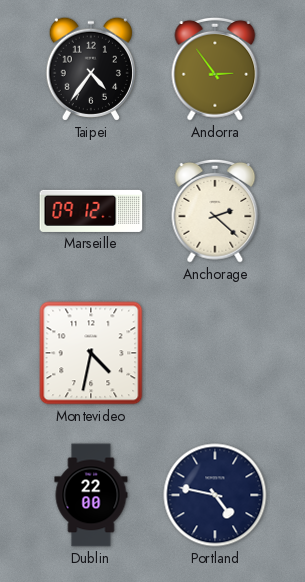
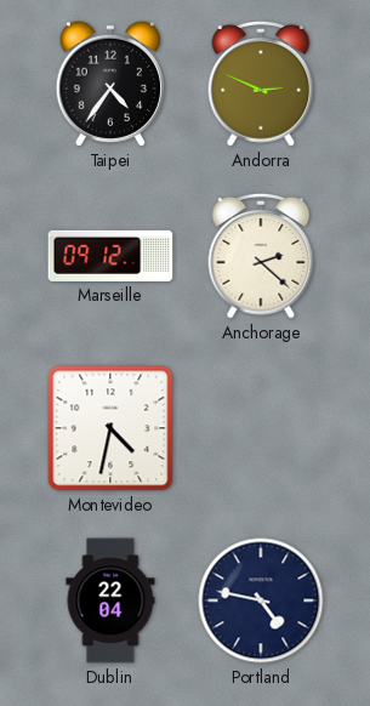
Andorra: 2:54 -> 2:49
Dublin: 22:00 -> 22:04
